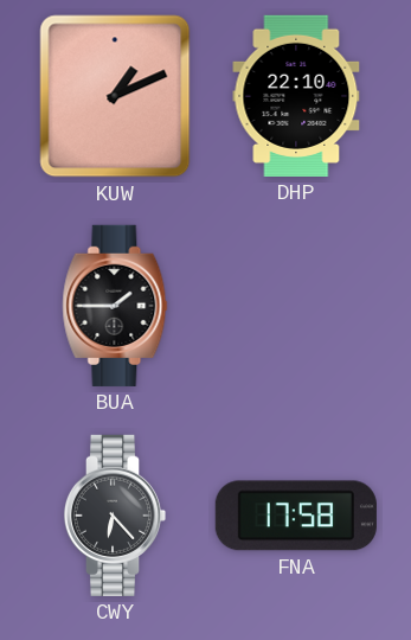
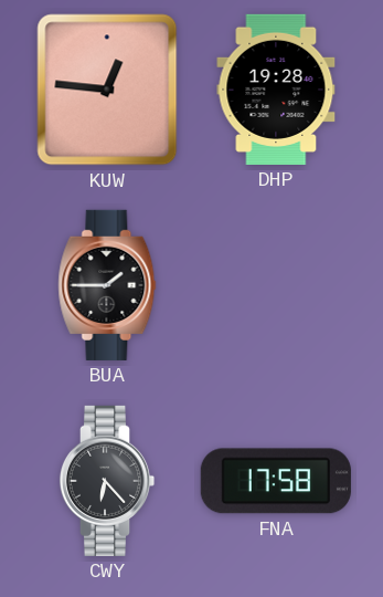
KUW: 1:11 -> 12:46
DHP: 22:10 -> 19:28
